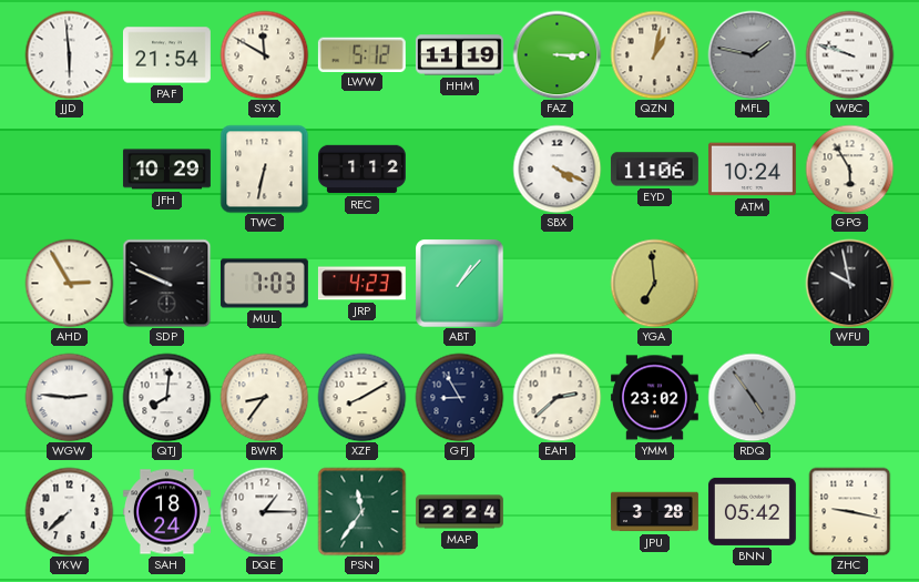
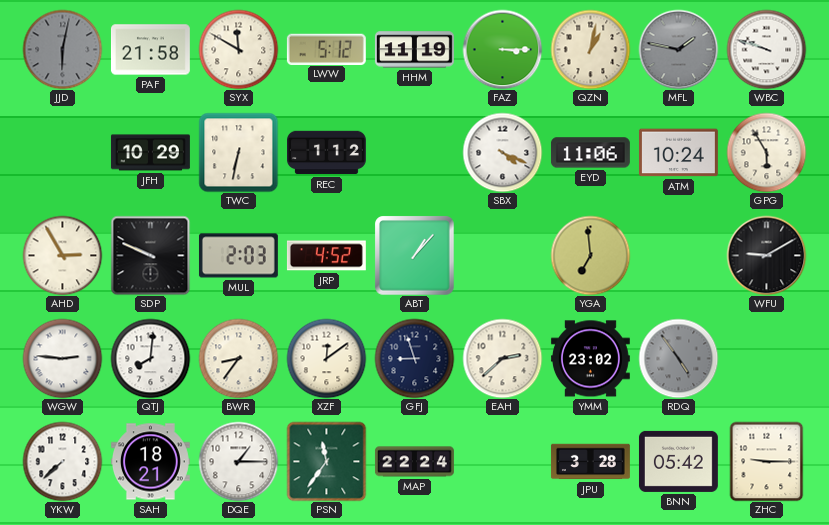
JJD: 5:59 -> 6:02
JJD dial: white -> grey
PAF: 21:54 -> 21:58
MUL: 7:03 -> 2:03
JRP: 4:23 -> 4:52
WFU: 9:58 -> 9:10
XZF: 8:10 -> 12:09
GFJ: 8:55 -> 8:57
SAH: 18:24 -> 18:21
ZHC: 9:17 -> 9:15
